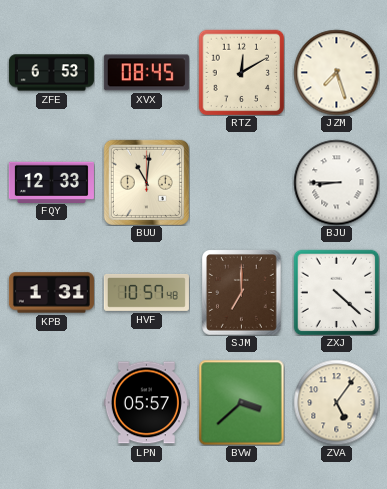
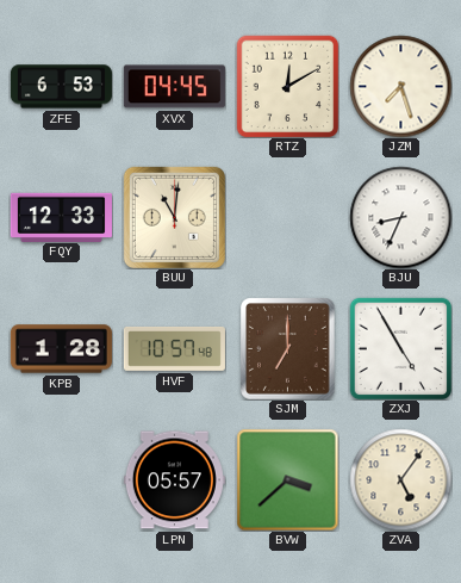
XVX: 08:45 -> 04:45
BJU: 8:45 -> 8:34
KPB: 1:31 -> 1:28
ZXJ: 4:22 -> 4:55
